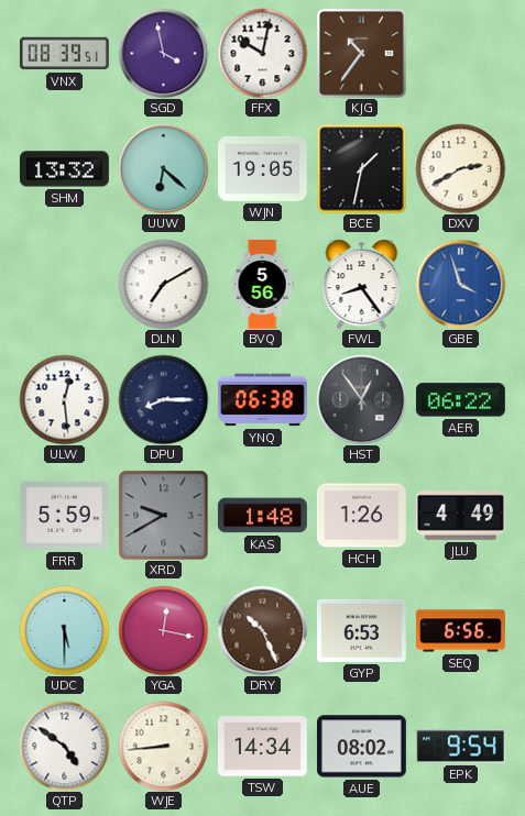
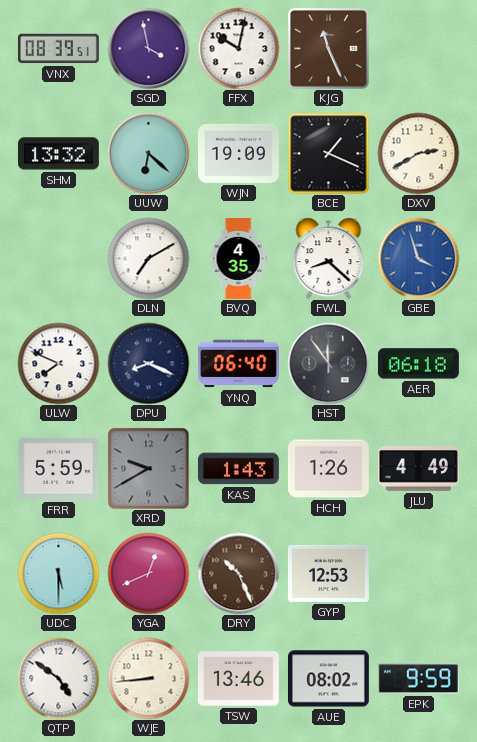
KJG: 10:36 -> 11:26
WJN: 19:05 -> 19:09
BCE: 1:32 -> 1:19
BVQ: 5:56 -> 4:35
FWL: 8:24 -> 8:22
ULW: 12:29 -> 7:49
DPU: 8:15 -> 8:19
YNQ: 06:38 -> 06:40
HST: 12:54 -> 11:54
AER: 06:22 -> 06:18
KAS: 1:48 -> 1:43
YGA: 12:17 -> 12:41
GYP: 6:53 -> 12:53
SEQ: 6:56 -> none
TSW: 14:34 -> 13:46
EPK: 9:54 -> 9:59
